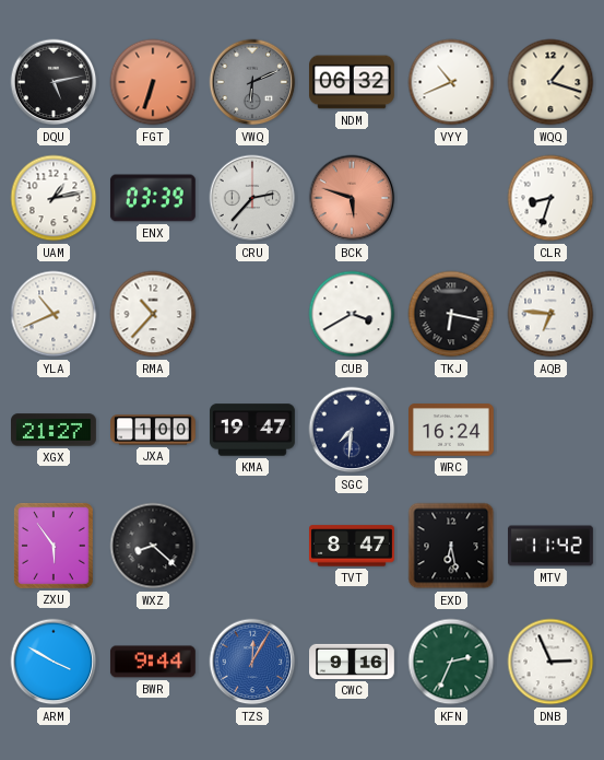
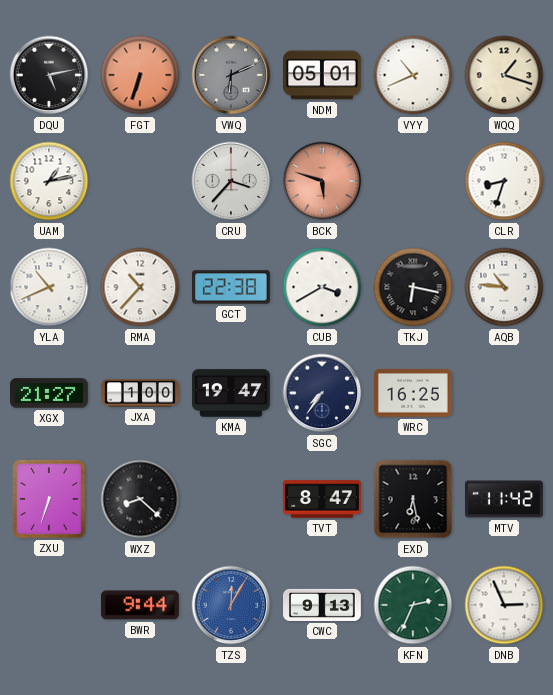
NDM: 06:32 -> 05:01
ENX: 03:39 -> none
CRU: 2:37 -> 3:37
GCT: none -> 22:38
AQB: 6:46 -> 10:46
SGC: 7:31 -> 7:36
WRC: 16:24 -> 16:25
ZXU: 5:54 -> 6:33
ARM: 3:50 -> none
CWC: 9:16 -> 9:13
